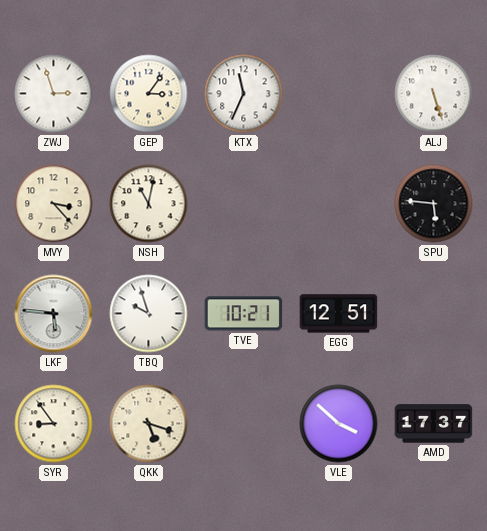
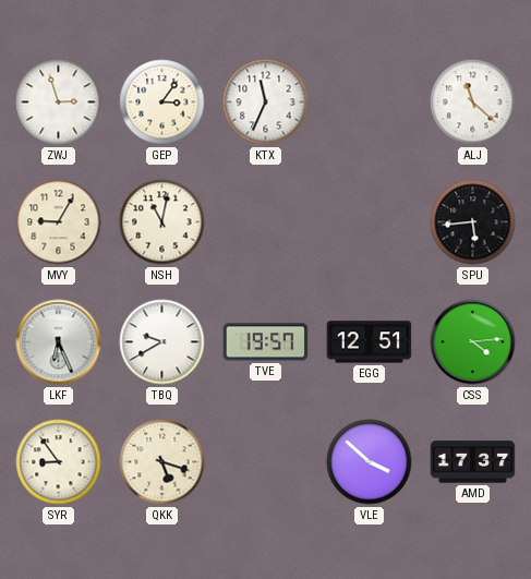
ALJ: 5:27 -> 11:22
MVY: 3:23 -> 9:05
SPU: 5:46 -> 5:44
LKF: 5:46 -> 6:26
TBQ: 9:57 -> 9:40
TVE: 10:21 -> 19:57
CSS: none -> 4:14
